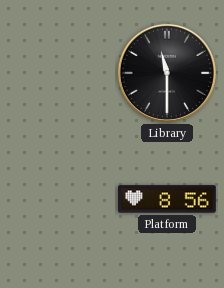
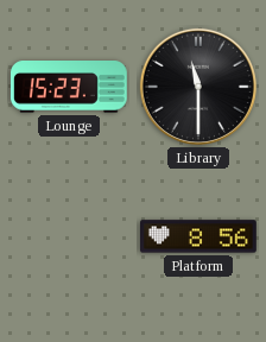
Lounge: none -> 15:23
